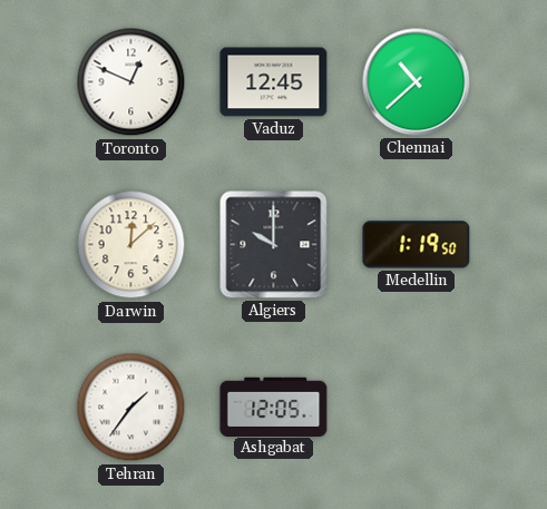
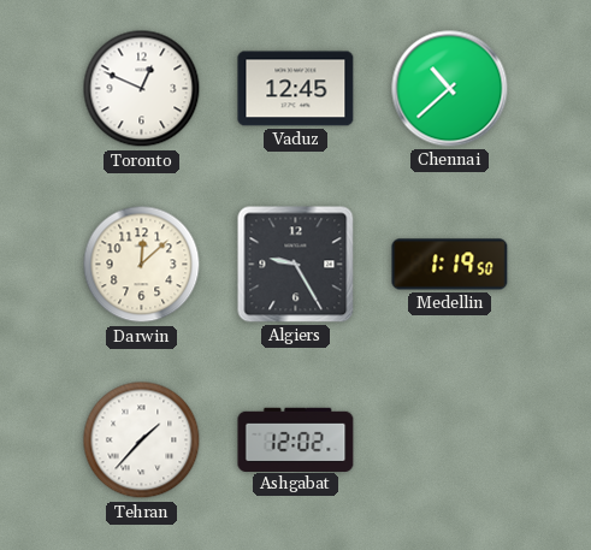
Algiers: 10:00 -> 9:25
Tehran: 1:36 -> 1:37
Ashgabat: 12:05 -> 12:02
